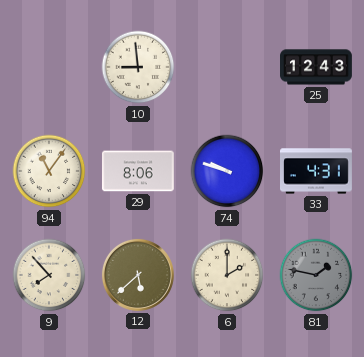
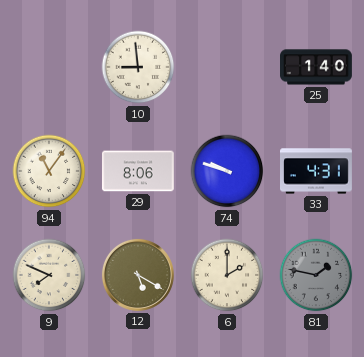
25: 12:43 -> 1:40
9: 7:53 -> 7:49
12: 5:38 -> 5:20
